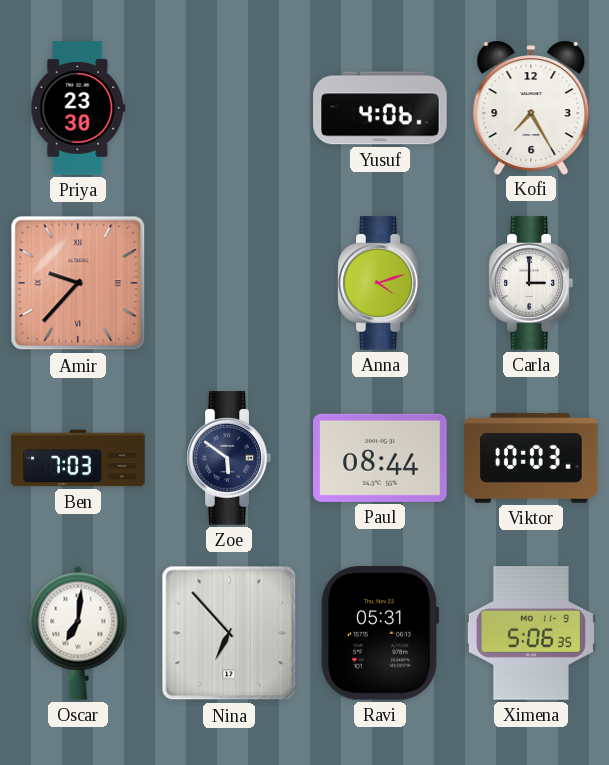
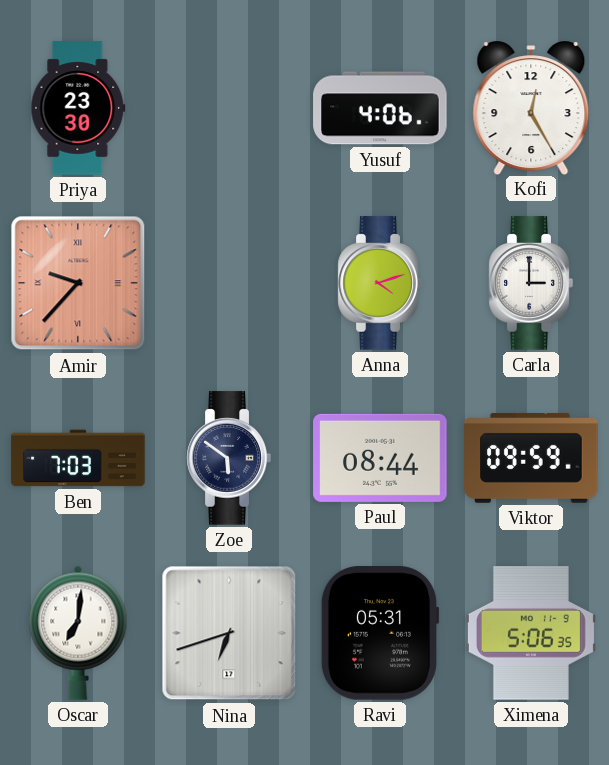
Kofi: 7:25 -> 12:25
Viktor: 10:03 -> 09:59
Nina: 6:53 -> 6:42
